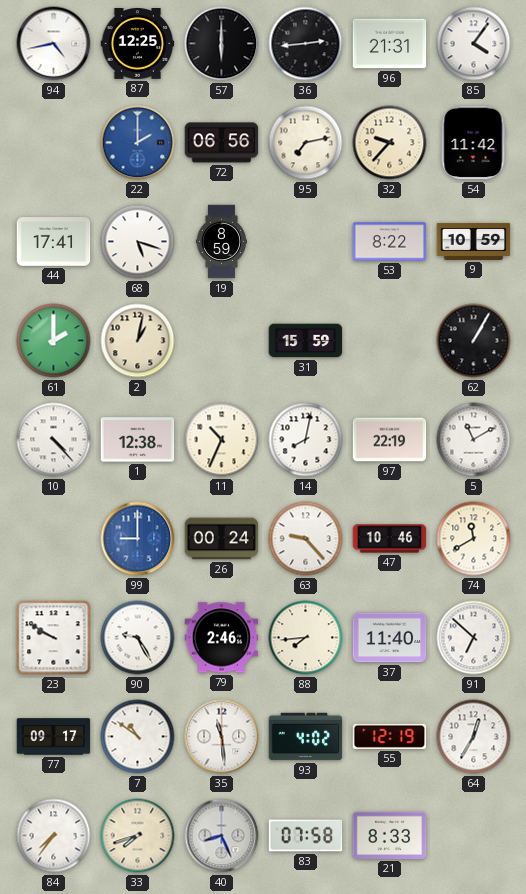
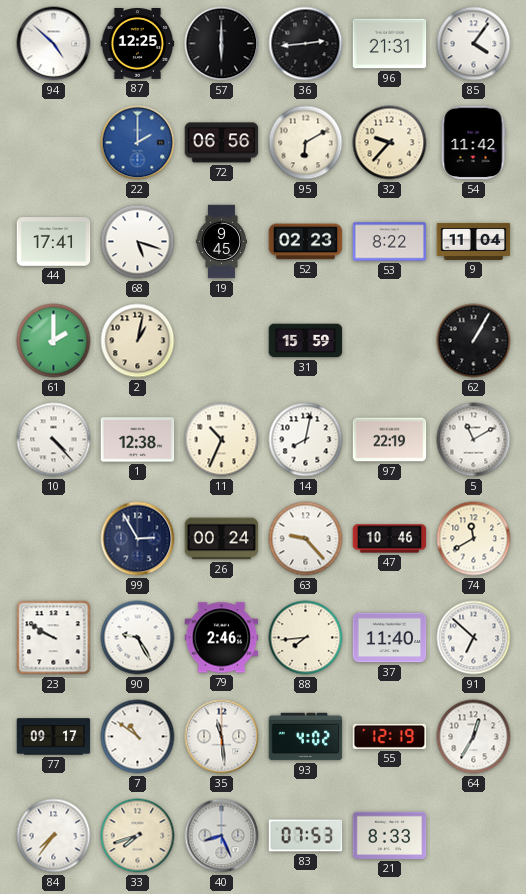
94: 4:43 -> 4:52
95: 7:13 -> 6:10
19: 8:59 -> 9:45
52: none -> 02:23
9: 10:59 -> 11:04
99: 9:00 -> 2:55
99 dial: blue -> navy
83: 07:58 -> 07:53
